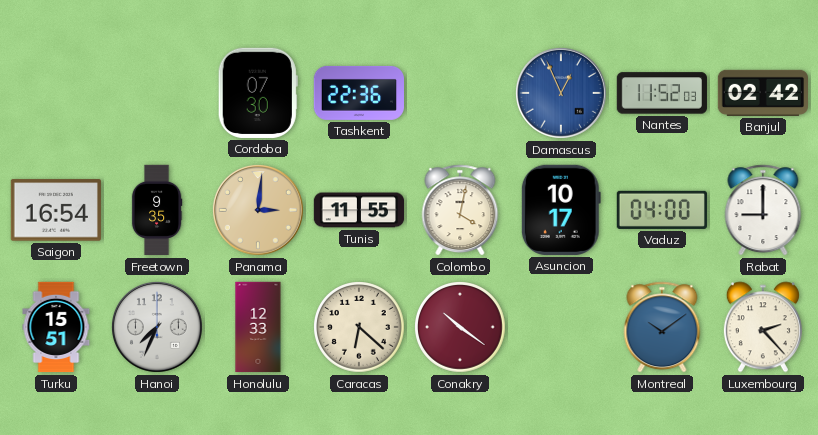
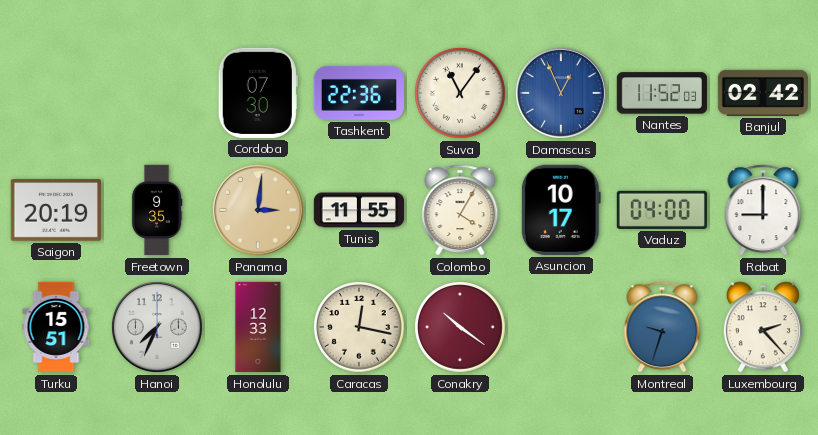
Suva: none -> 11:06
Saigon: 16:54 -> 20:19
Colombo: 4:02 -> 4:05
Caracas: 6:22 -> 12:17
Montreal: 10:09 -> 9:33
